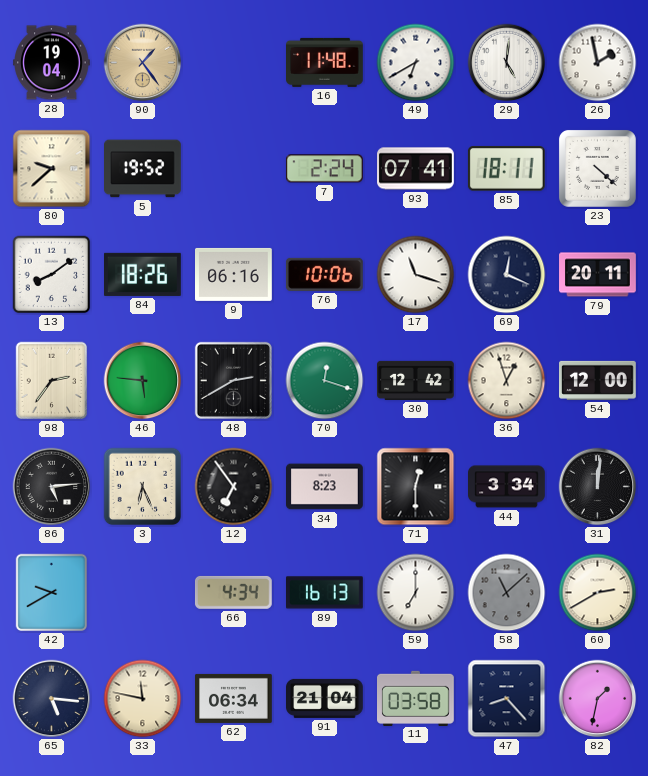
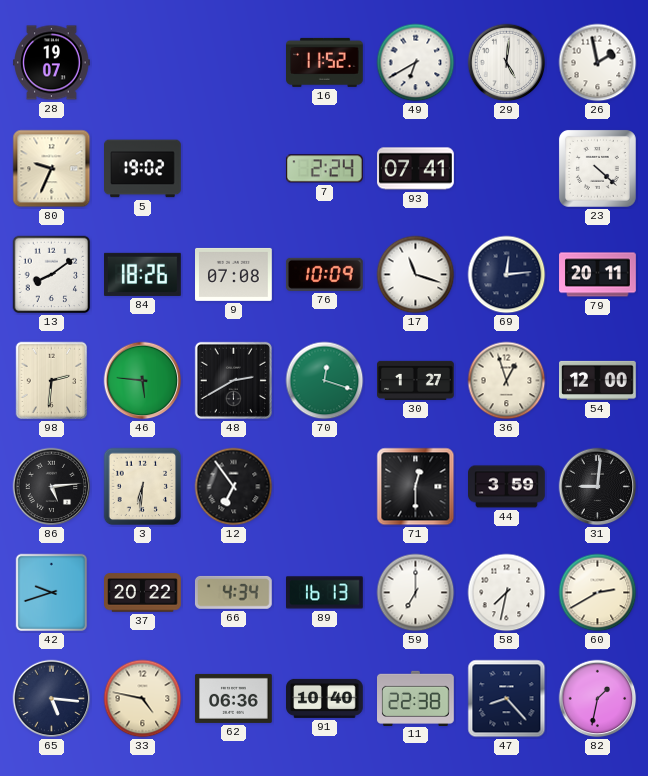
28: 19:04 -> 19:07
90: 1:24 -> none
16: 11:48 -> 11:52
80: 9:38 -> 9:34
5: 19:52 -> 19:02
85: 18:11 -> none
9: 06:16 -> 07:08
76: 10:06 -> 10:09
69: 12:19 -> 12:14
98: 2:36 -> 2:31
30: 12:42 -> 1:27
3: 6:26 -> 6:31
34: 8:23 -> none
44: 3:34 -> 3:59
31: 12:01 -> 9:01
42: 9:40 -> 9:42
37: none -> 20:22
58: 11:08 -> 7:32
58 dial: grey -> white
33: 11:47 -> 4:47
62: 06:34 -> 06:36
91: 21:04 -> 10:40
11: 03:58 -> 22:38
